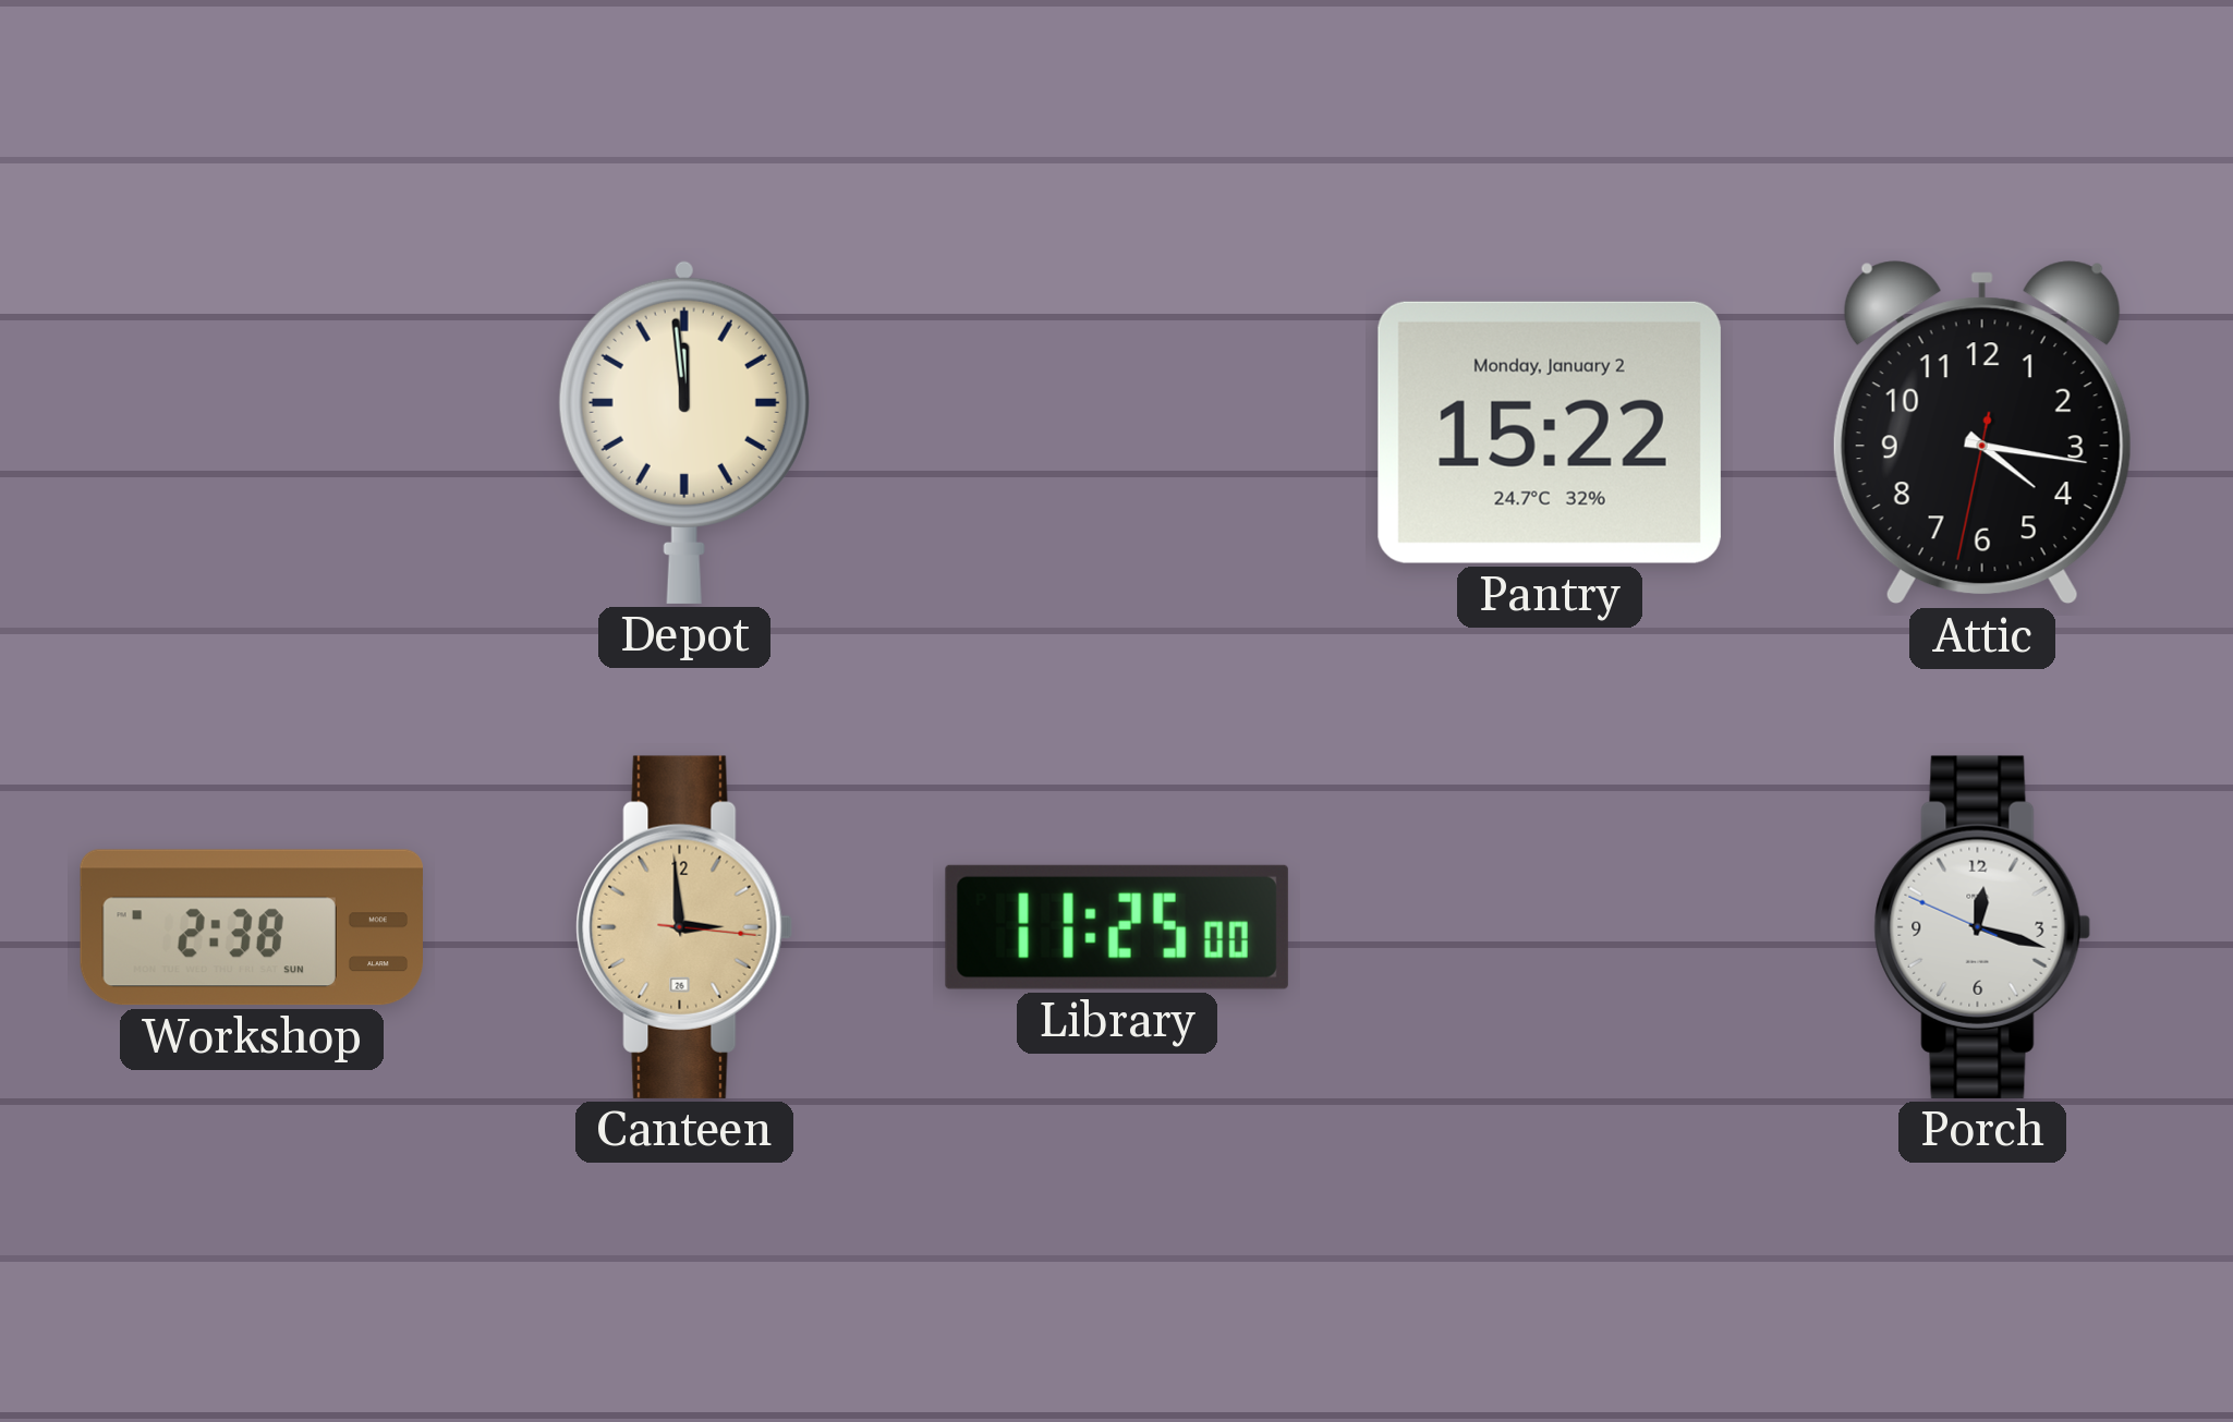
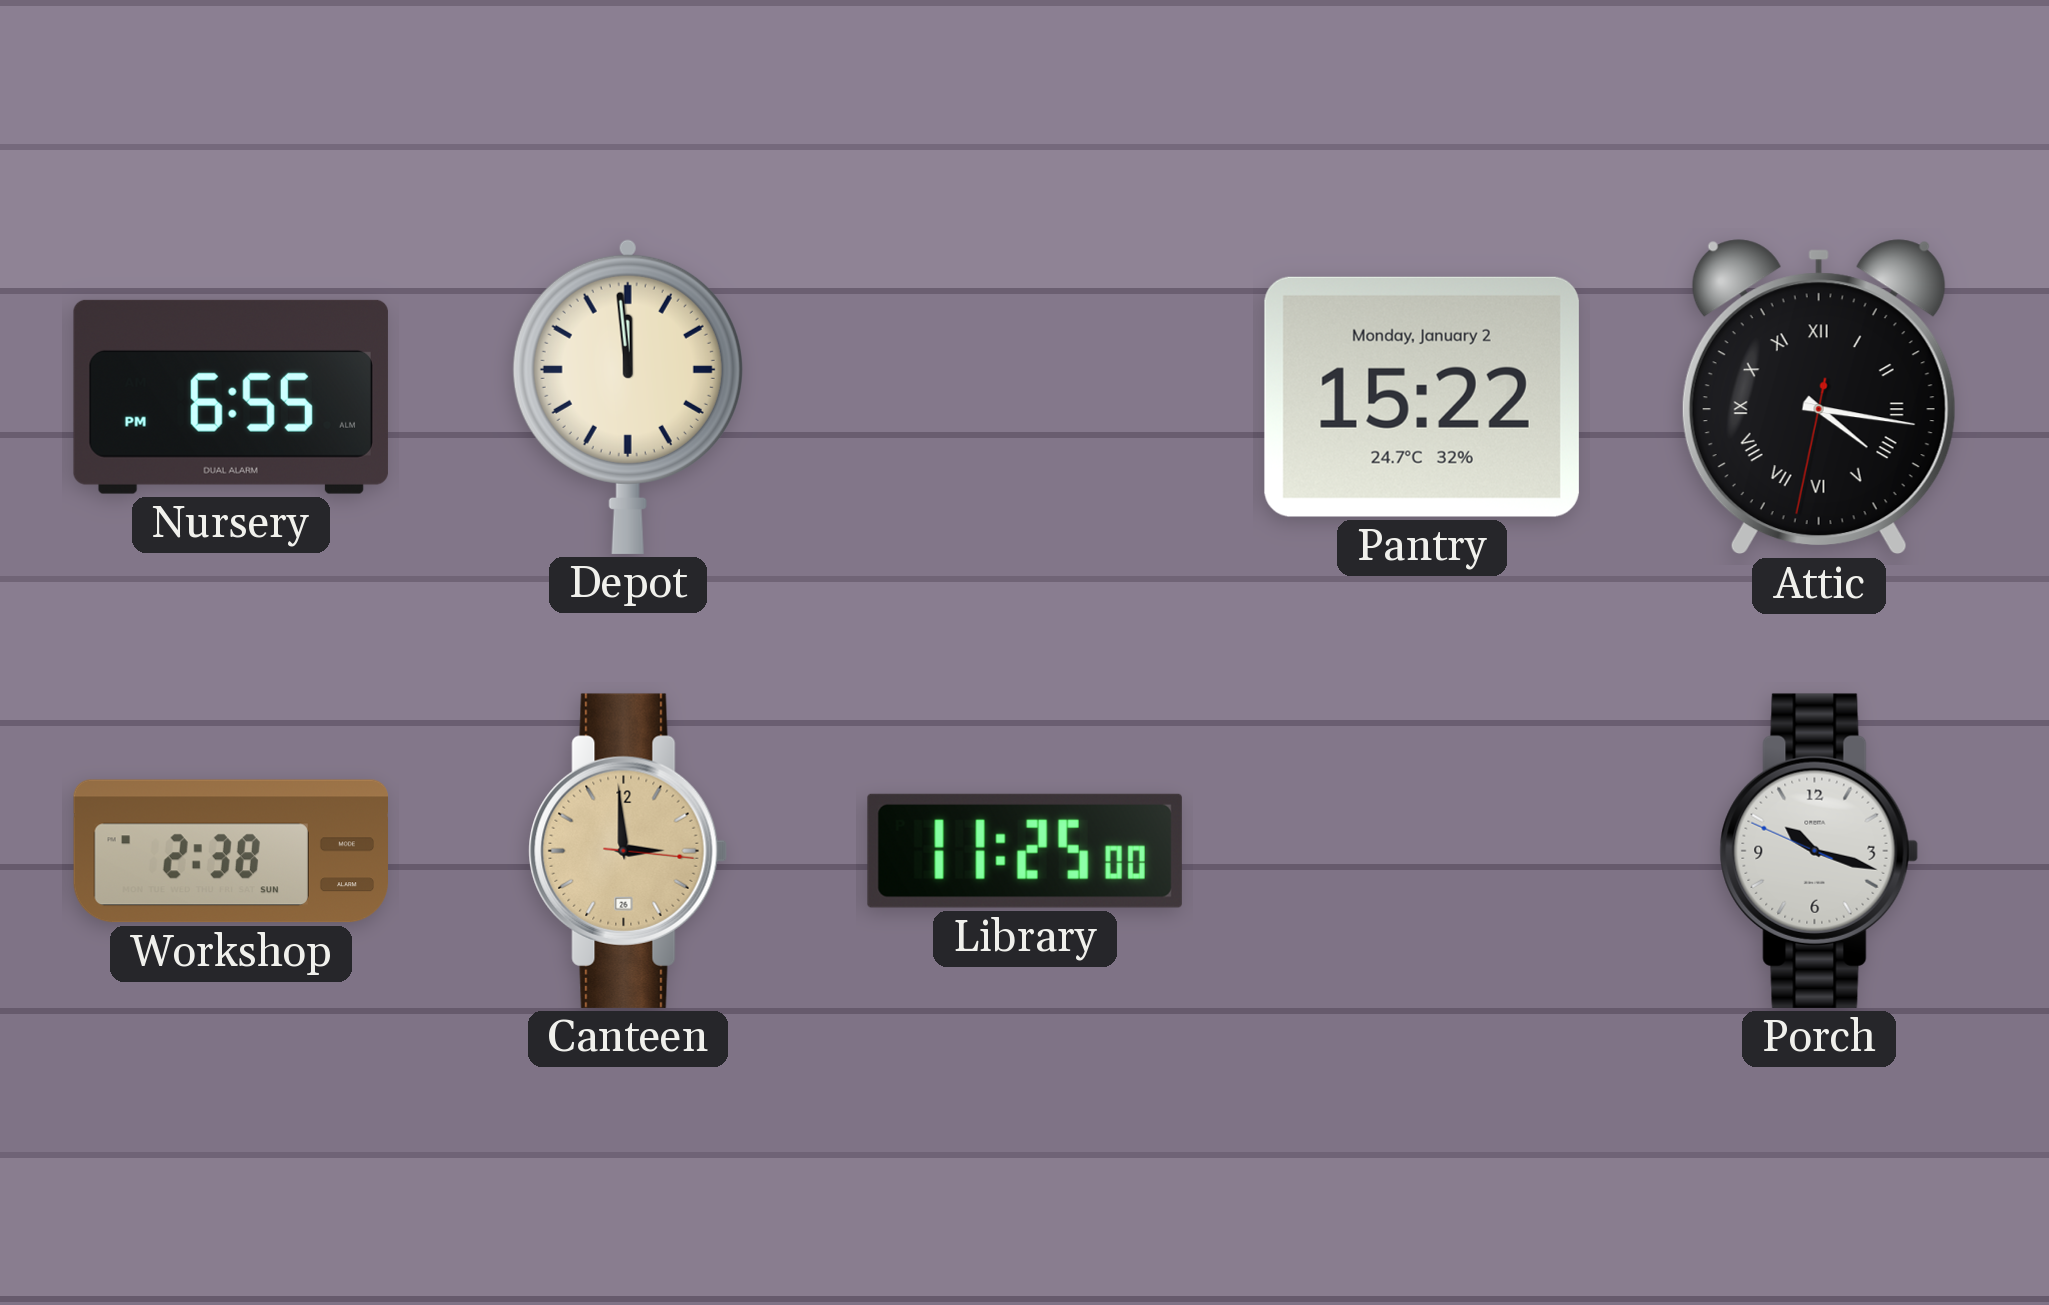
Nursery: none -> 6:55
Attic numerals: Arabic -> Roman
Porch: 12:17 -> 10:17
